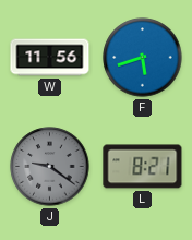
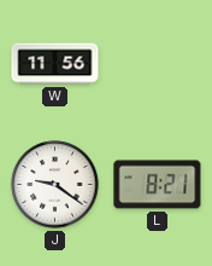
F: 5:42 -> none
J dial: grey -> white
